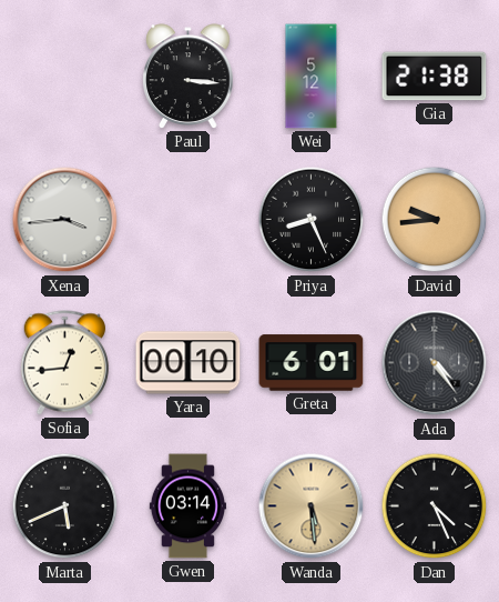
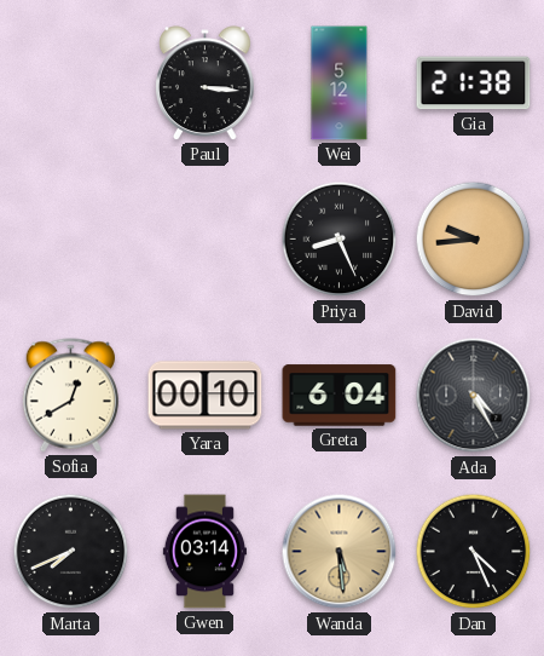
Xena: 3:44 -> none
Sofia: 12:44 -> 12:40
Greta: 6:01 -> 6:04
Ada: 4:24 -> 4:25
Marta: 5:41 -> 7:41
